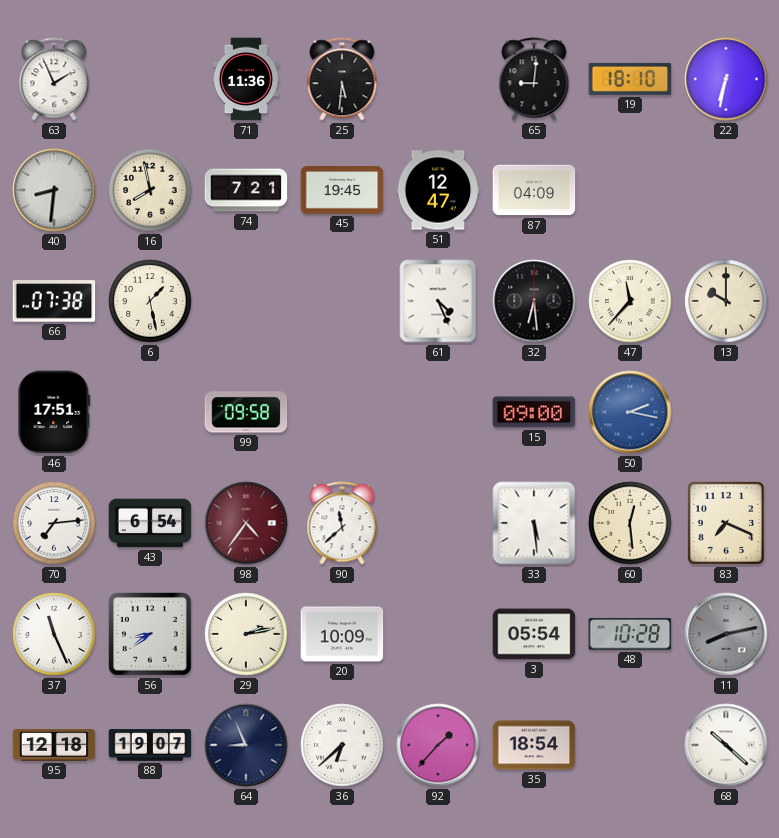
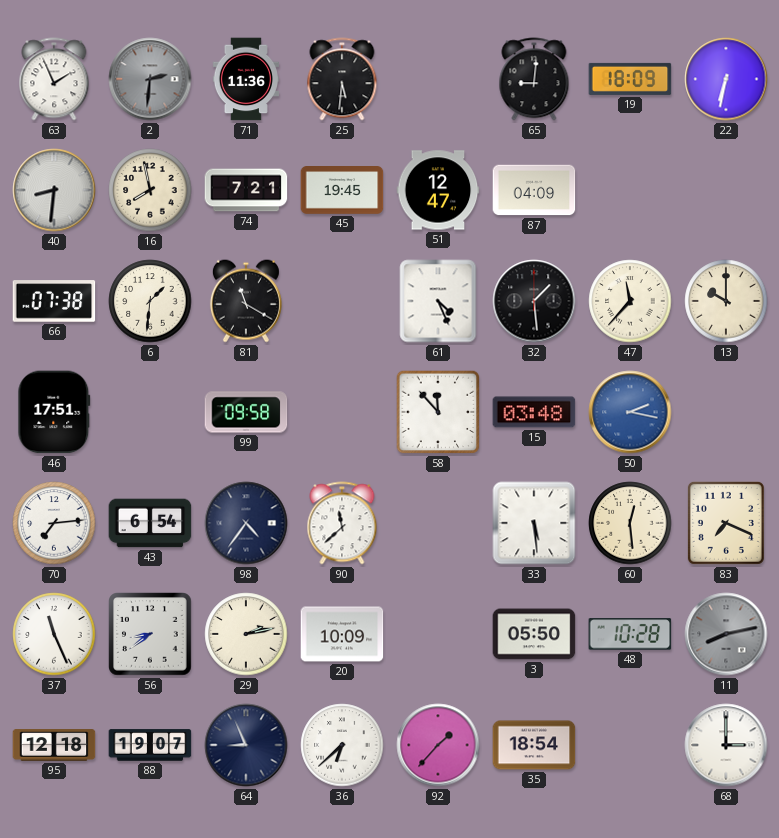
2: none -> 2:31
19: 18:10 -> 18:09
6: 1:28 -> 1:31
81: none -> 11:20
32: 6:29 -> 1:29
58: none -> 11:53
15: 09:00 -> 03:48
98 dial: burgundy -> navy
3: 05:54 -> 05:50
68: 10:22 -> 3:00
